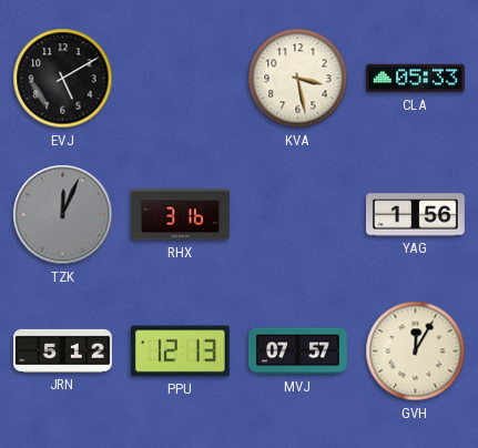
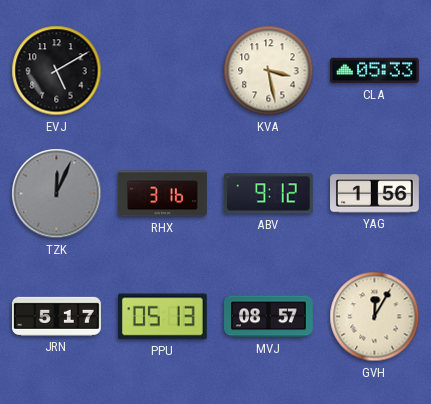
ABV: none -> 9:12
JRN: 5:12 -> 5:17
PPU: 12:13 -> 05:13
MVJ: 07:57 -> 08:57
